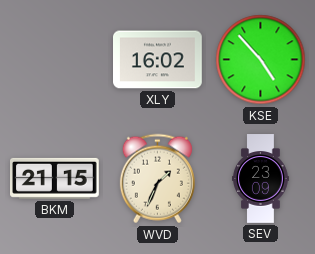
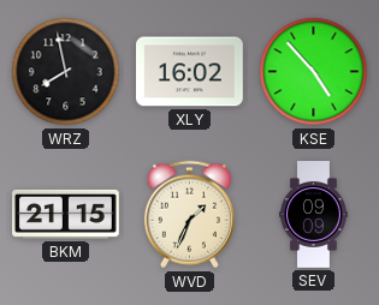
WRZ: none -> 7:58
SEV: 23:09 -> 09:09
